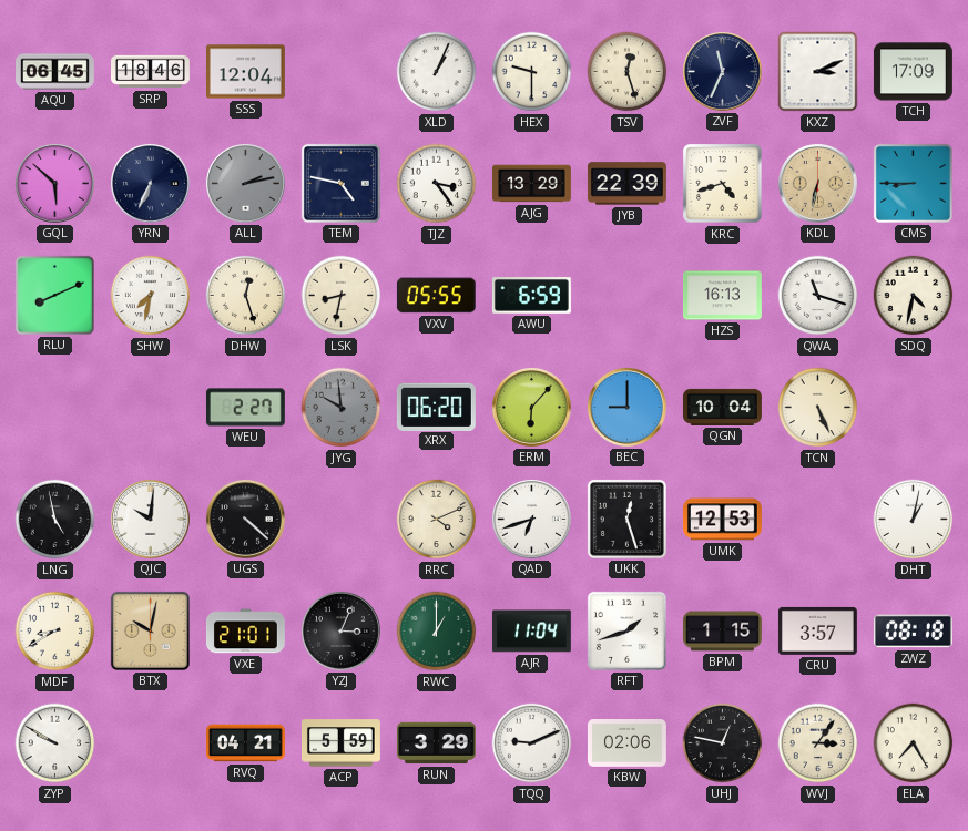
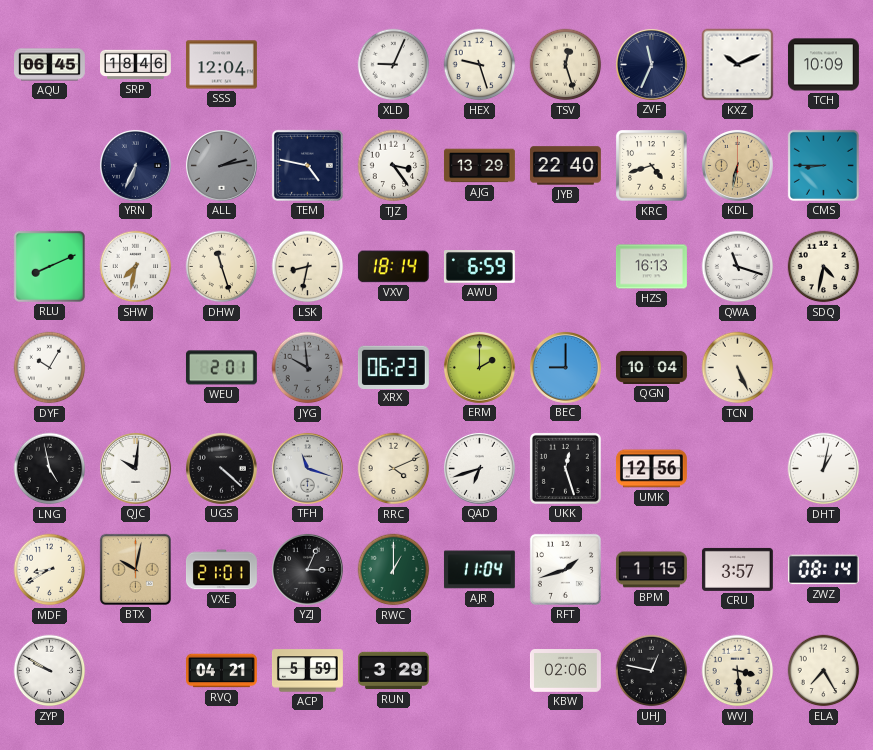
XLD: 1:04 -> 9:04
HEX: 9:30 -> 9:27
KXZ: 3:11 -> 10:11
TCH: 17:09 -> 10:09
GQL: 5:52 -> none
JYB: 22:39 -> 22:40
DHW: 12:27 -> 11:27
VXV: 05:55 -> 18:14
DYF: none -> 10:05
WEU: 2:27 -> 2:01
XRX: 06:20 -> 06:23
ERM: 6:07 -> 2:00
TFH: none -> 11:18
UMK: 12:53 -> 12:56
ZWZ: 08:18 -> 08:14
TQQ: 9:11 -> none
WVJ: 3:06 -> 3:29
